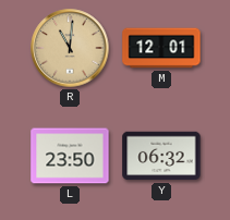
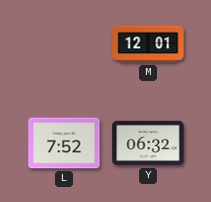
R: 11:01 -> none
L: 23:50 -> 7:52
